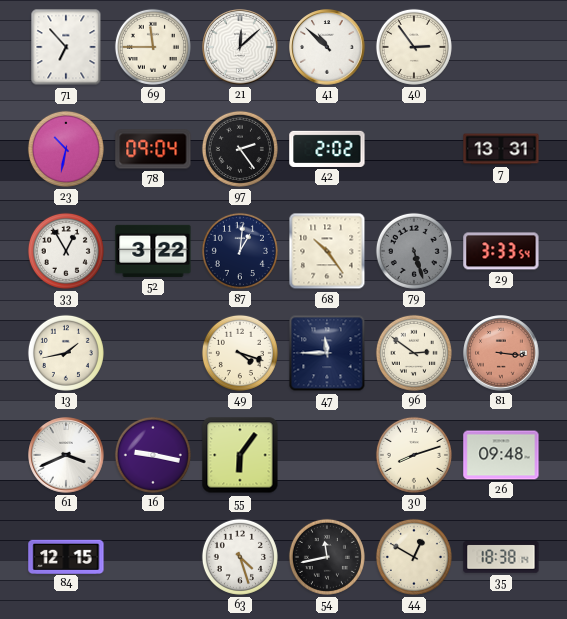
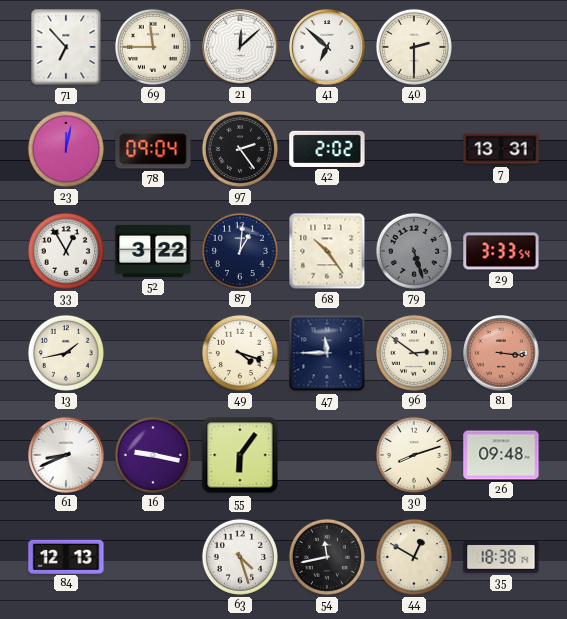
41: 10:52 -> 6:52
40: 2:54 -> 2:30
23: 10:32 -> 12:02
61: 3:41 -> 8:41
84: 12:15 -> 12:13
